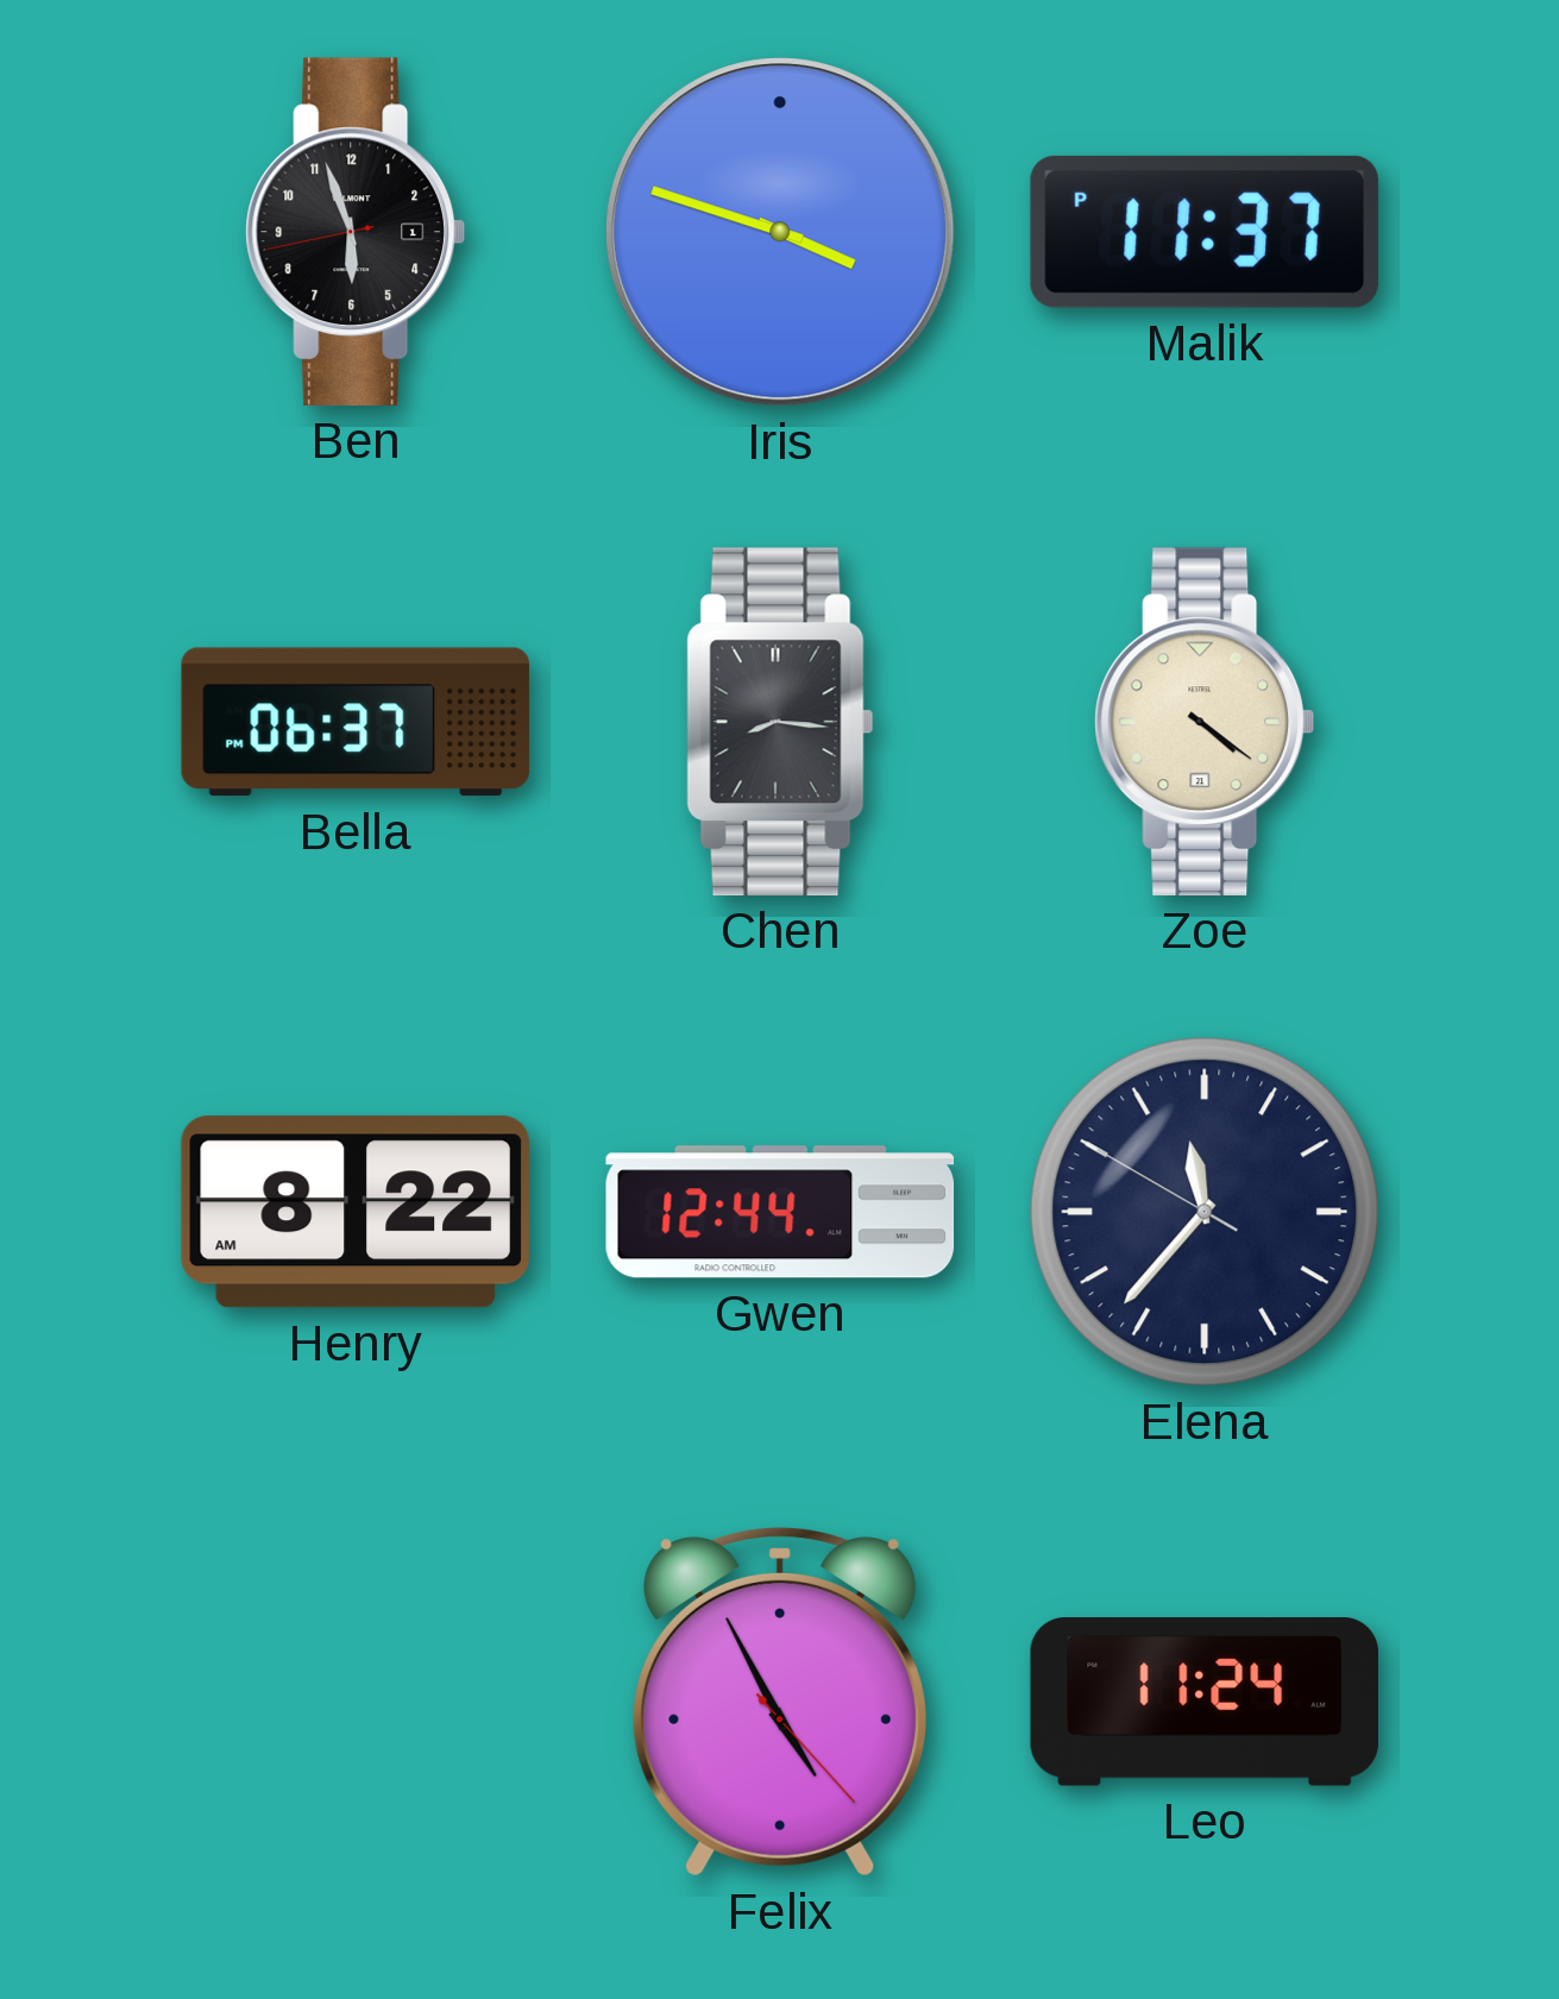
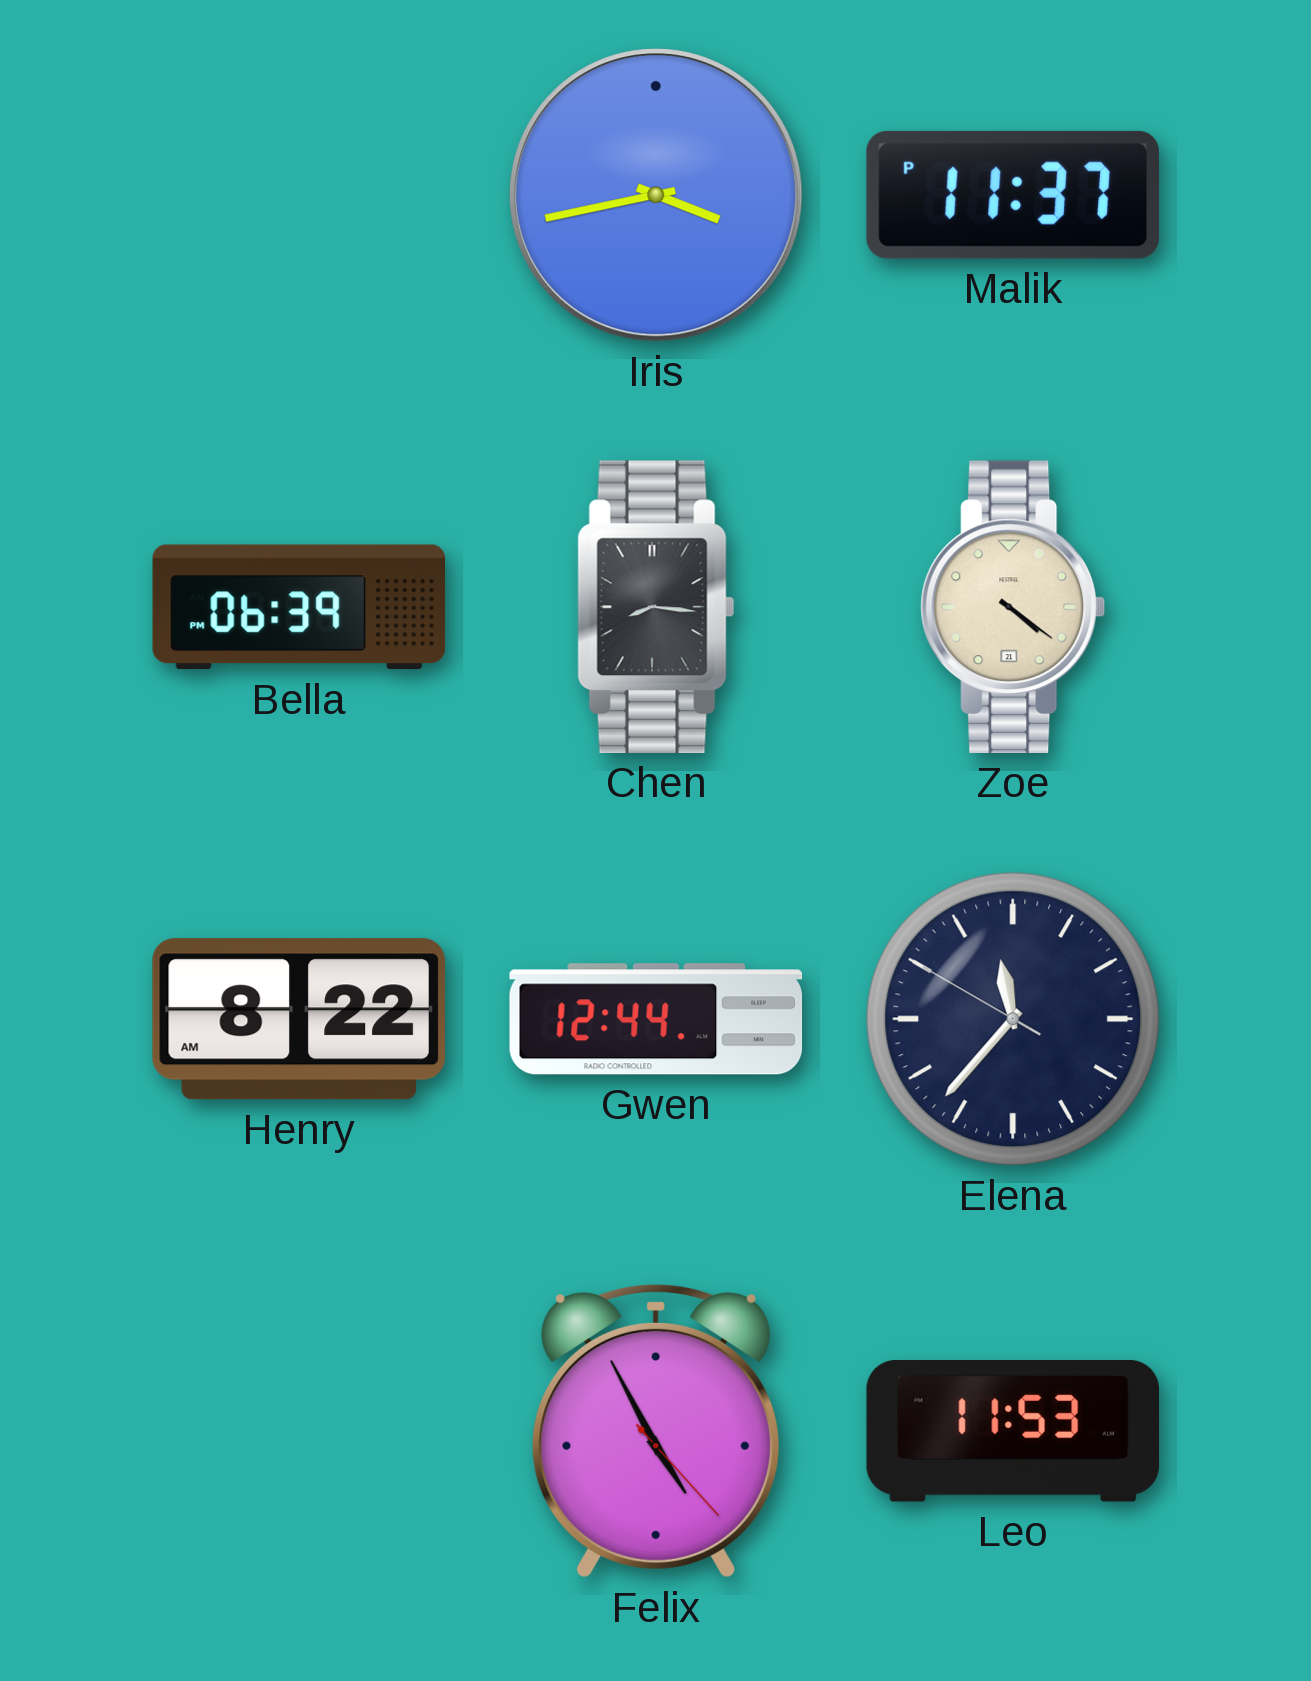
Ben: 5:56 -> none
Iris: 3:48 -> 3:43
Bella: 06:37 -> 06:39
Leo: 11:24 -> 11:53
